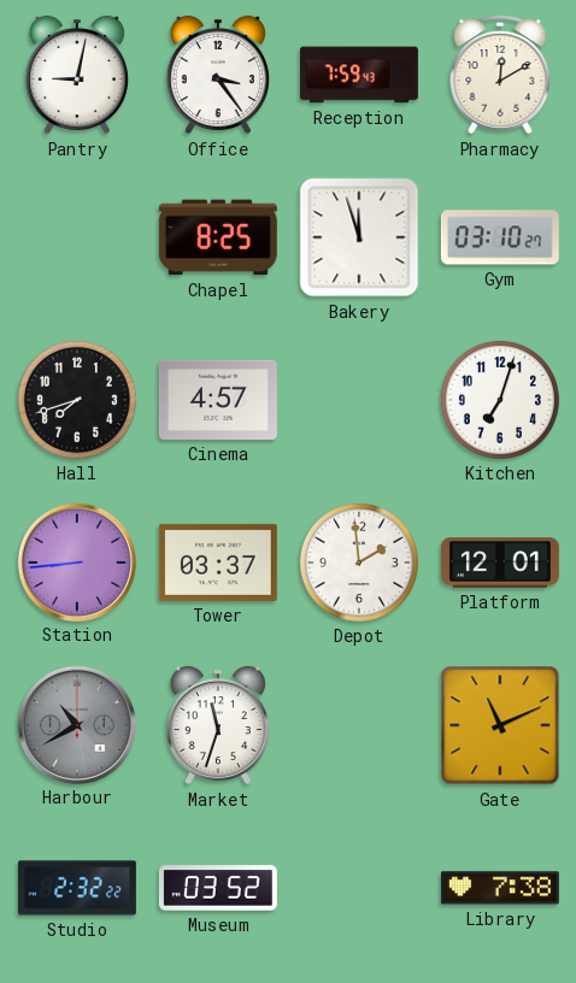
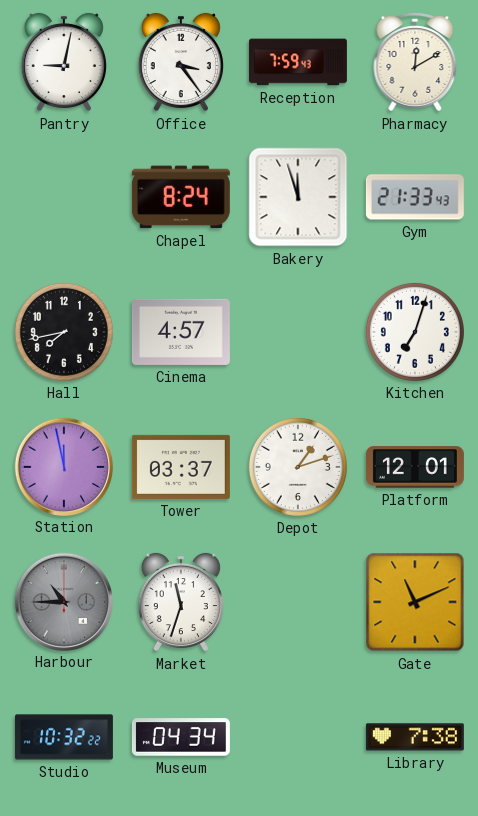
Chapel: 8:25 -> 8:24
Gym: 03:10 -> 21:33
Hall: 7:42 -> 7:43
Station: 8:44 -> 11:58
Depot: 1:59 -> 1:12
Harbour: 10:40 -> 10:45
Studio: 2:32 -> 10:32
Museum: 03:52 -> 04:34
